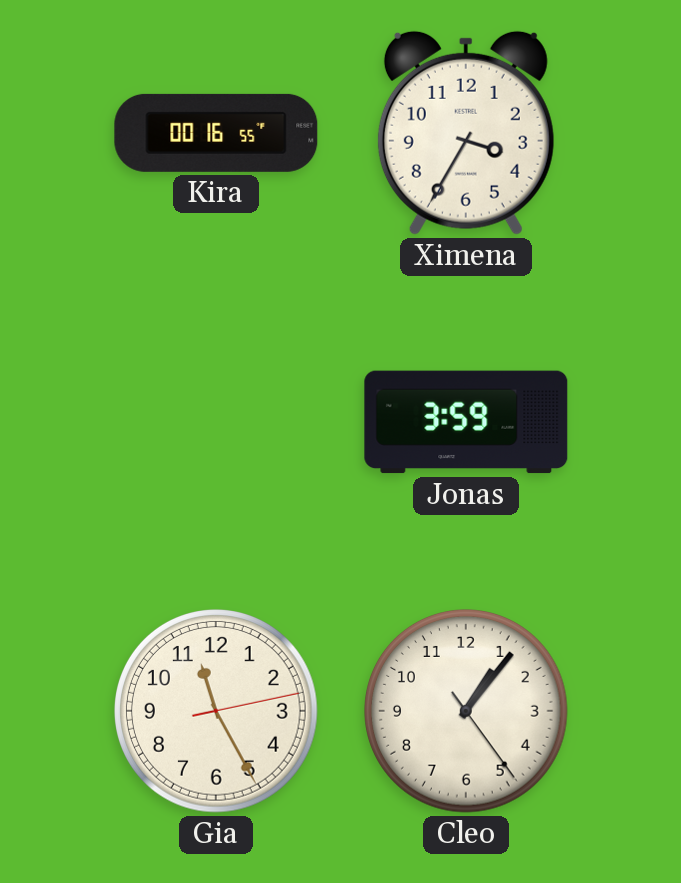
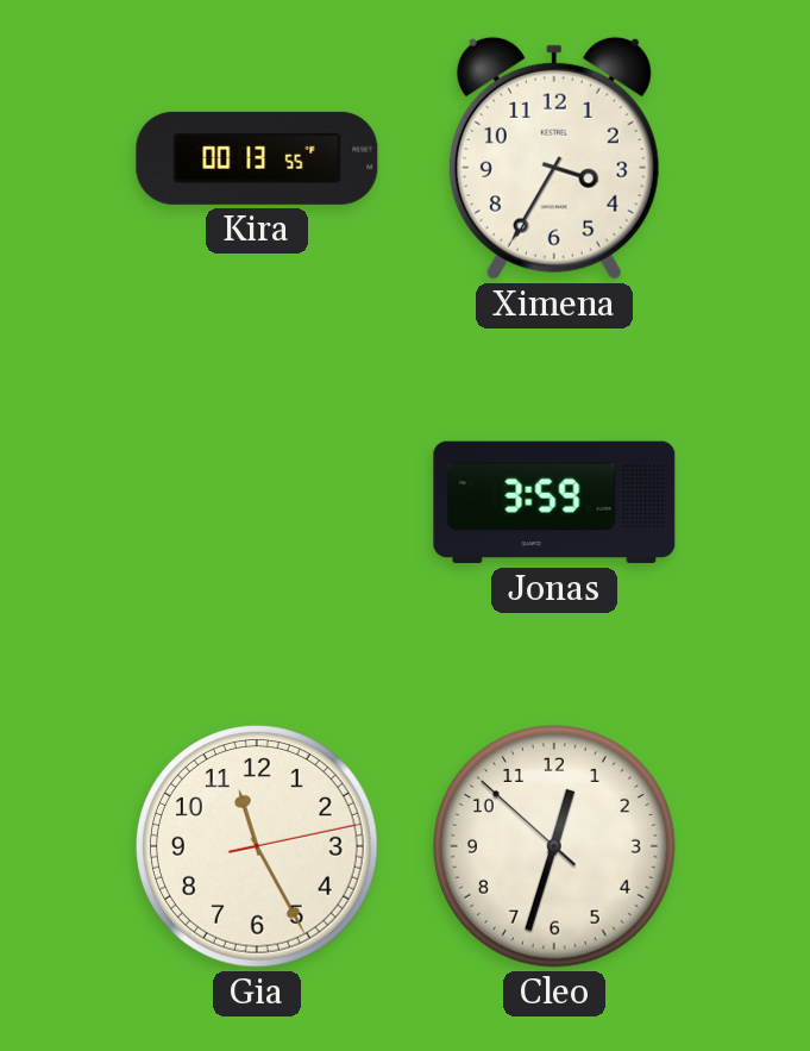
Kira: 00:16 -> 00:13
Cleo: 1:06 -> 12:32
